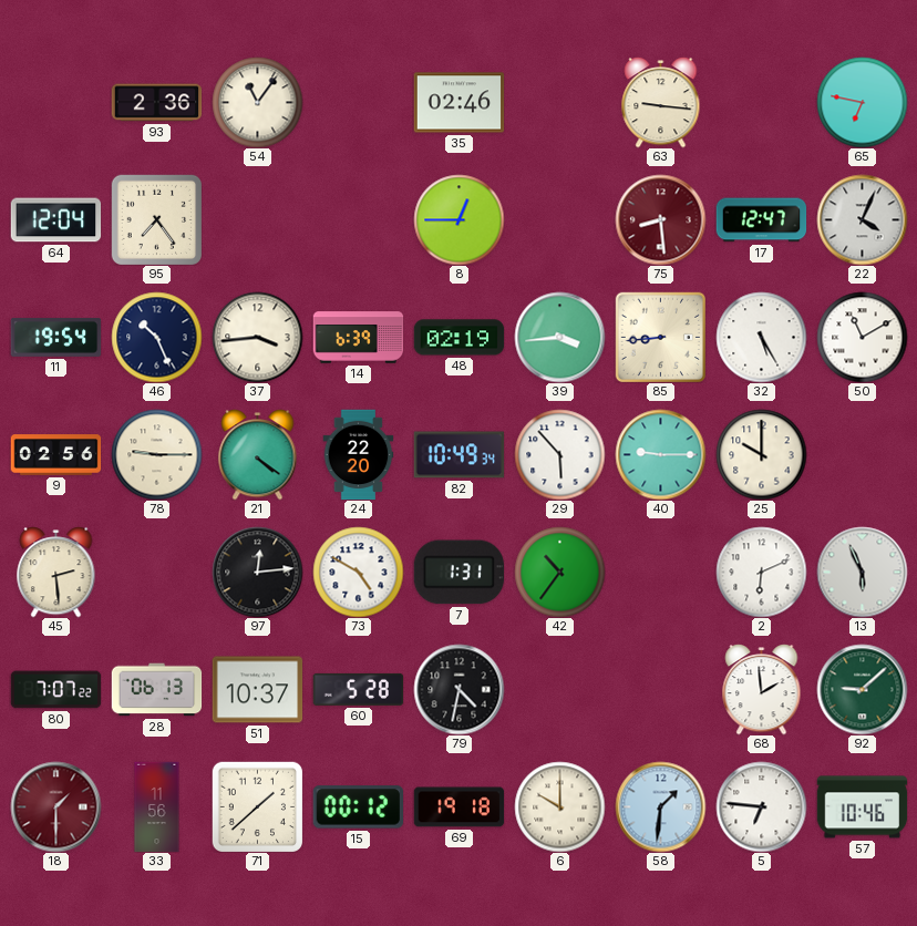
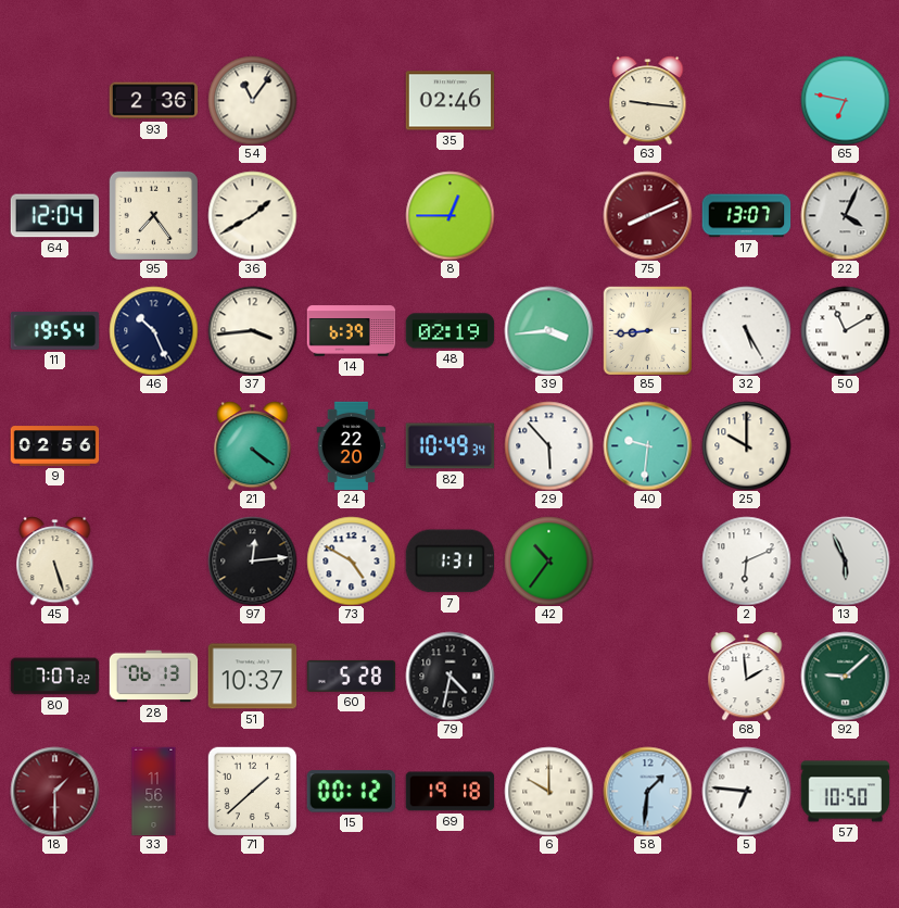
36: none -> 1:40
75: 8:29 -> 8:11
17: 12:47 -> 13:07
78: 9:15 -> none
40: 9:15 -> 9:31
45: 2:29 -> 5:27
57: 10:46 -> 10:50
